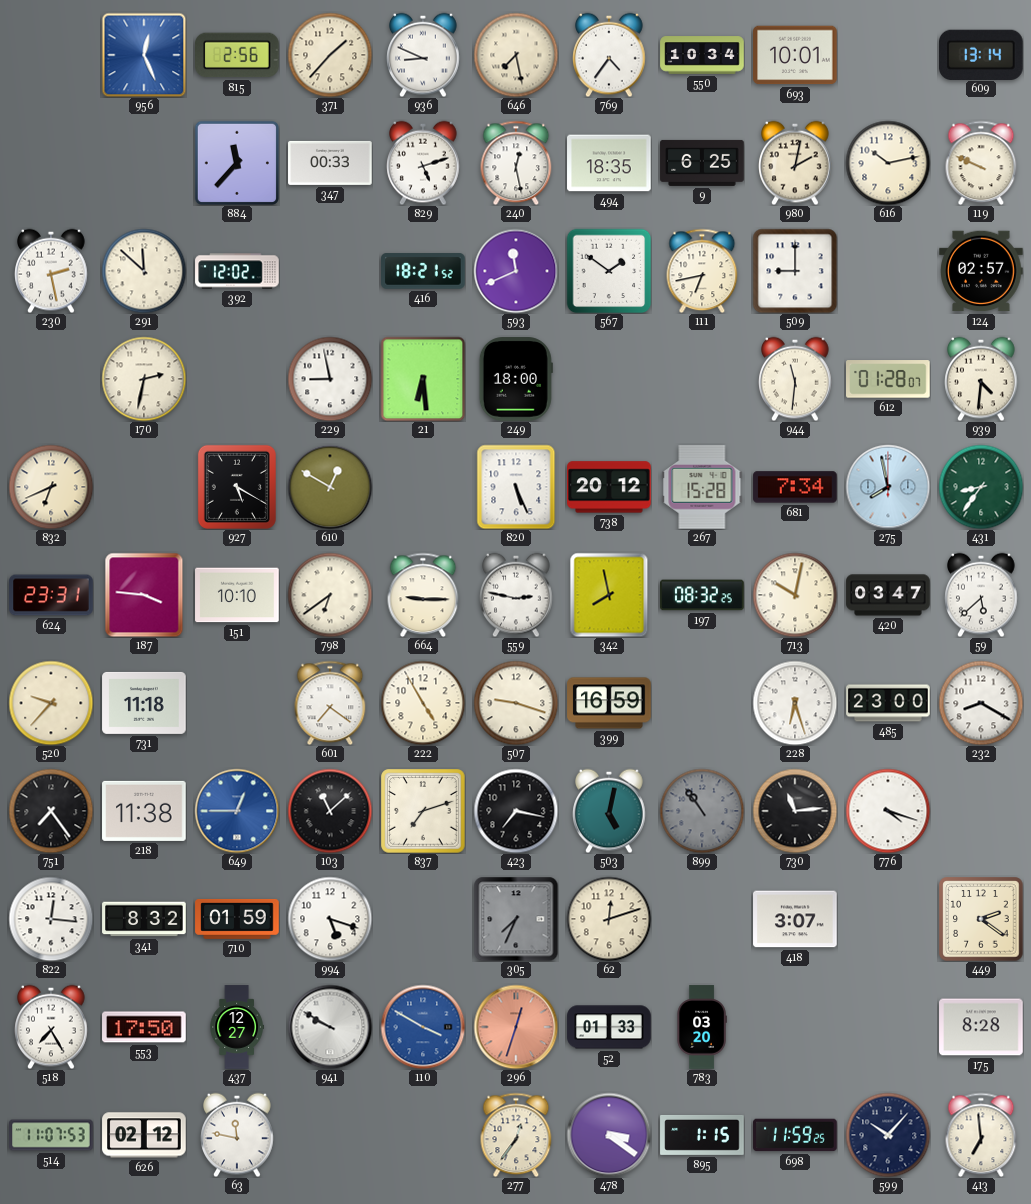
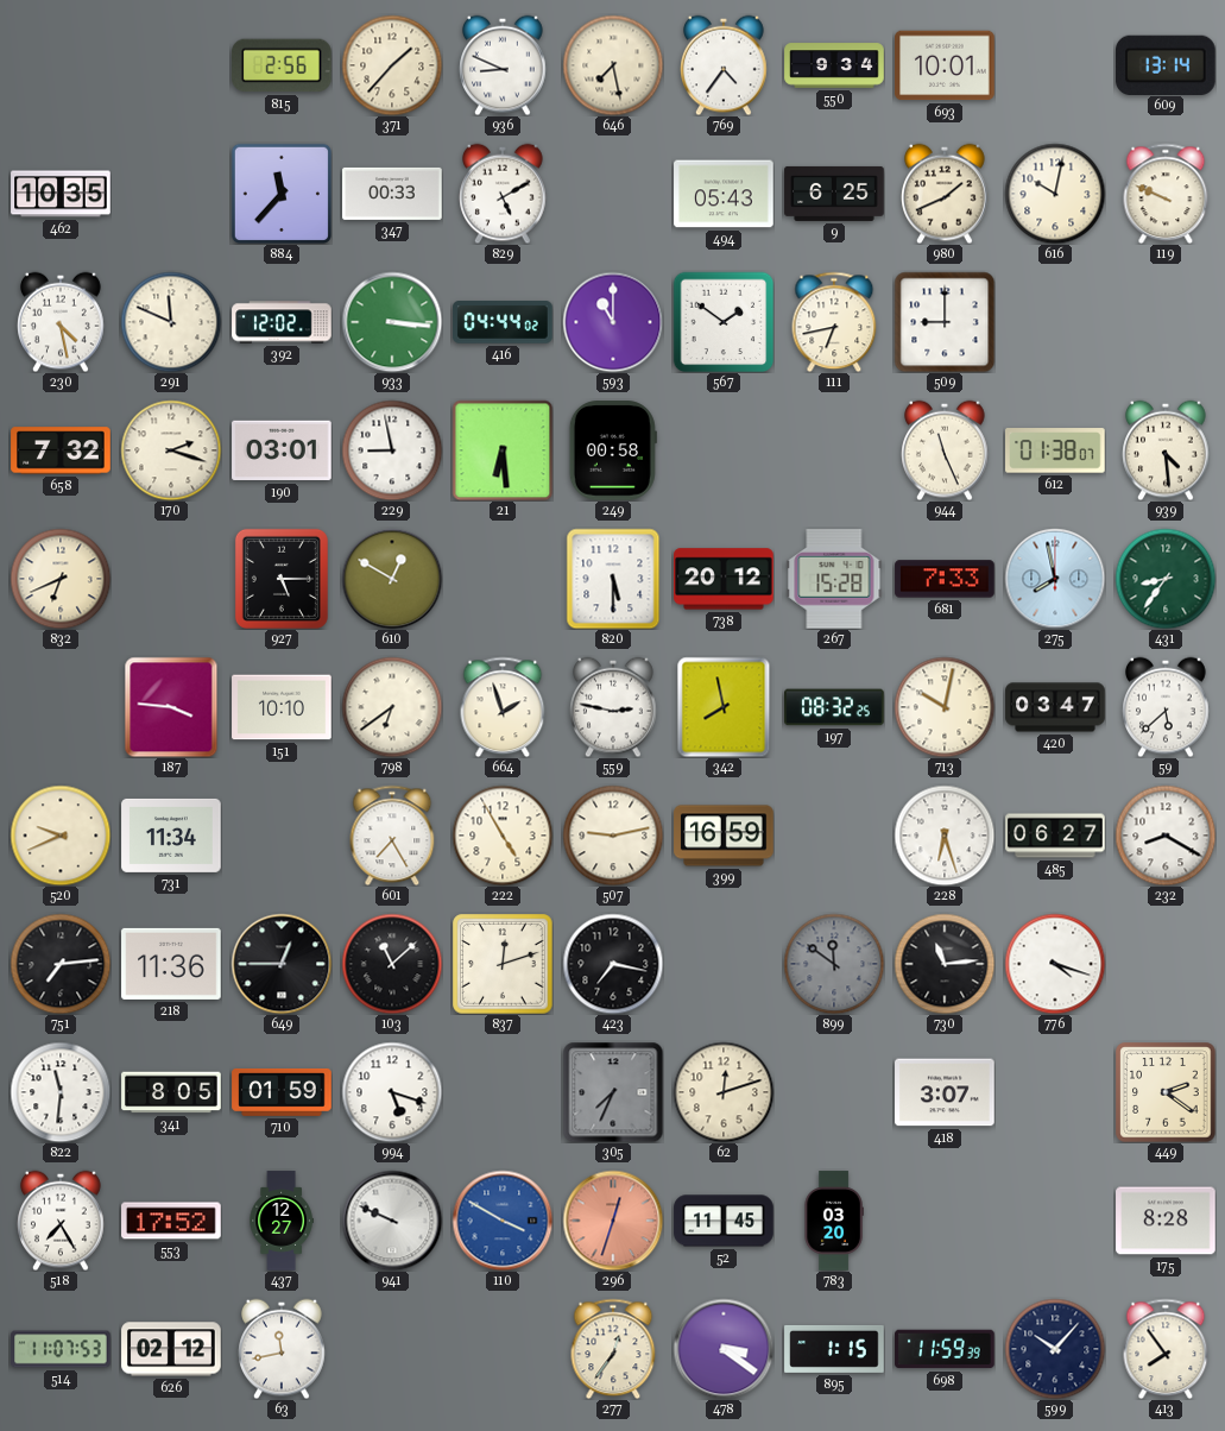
956: 12:26 -> none
550: 10:34 -> 9:34
462: none -> 10:35
829: 5:12 -> 5:10
240: 12:28 -> none
494: 18:35 -> 05:43
980: 2:02 -> 1:41
616: 10:13 -> 10:02
230: 2:28 -> 4:28
291: 11:52 -> 11:49
933: none -> 3:16
416: 18:21 -> 04:44
593: 11:41 -> 11:00
124: 02:57 -> none
658: none -> 7:32
170: 2:32 -> 2:18
190: none -> 03:01
249: 18:00 -> 00:58
944: 11:31 -> 11:26
612: 01:28 -> 01:38
939: 4:31 -> 4:29
927: 5:20 -> 5:15
820: 5:26 -> 5:30
681: 7:34 -> 7:33
624: 23:31 -> none
664: 9:15 -> 1:57
520: 9:37 -> 9:41
731: 11:18 -> 11:34
601: 7:21 -> 7:25
507: 9:18 -> 9:13
485: 23:00 -> 06:27
751: 7:24 -> 7:14
218: 11:38 -> 11:36
649 dial: blue -> black
837: 7:12 -> 12:12
503: 5:02 -> none
899: 10:54 -> 11:51
822: 12:16 -> 11:31
341: 8:32 -> 8:05
553: 17:50 -> 17:52
941: 9:50 -> 9:49
52: 01:33 -> 11:45
63: 11:47 -> 11:43
698: 11:59:25 -> 11:59:39
413: 6:59 -> 7:54
